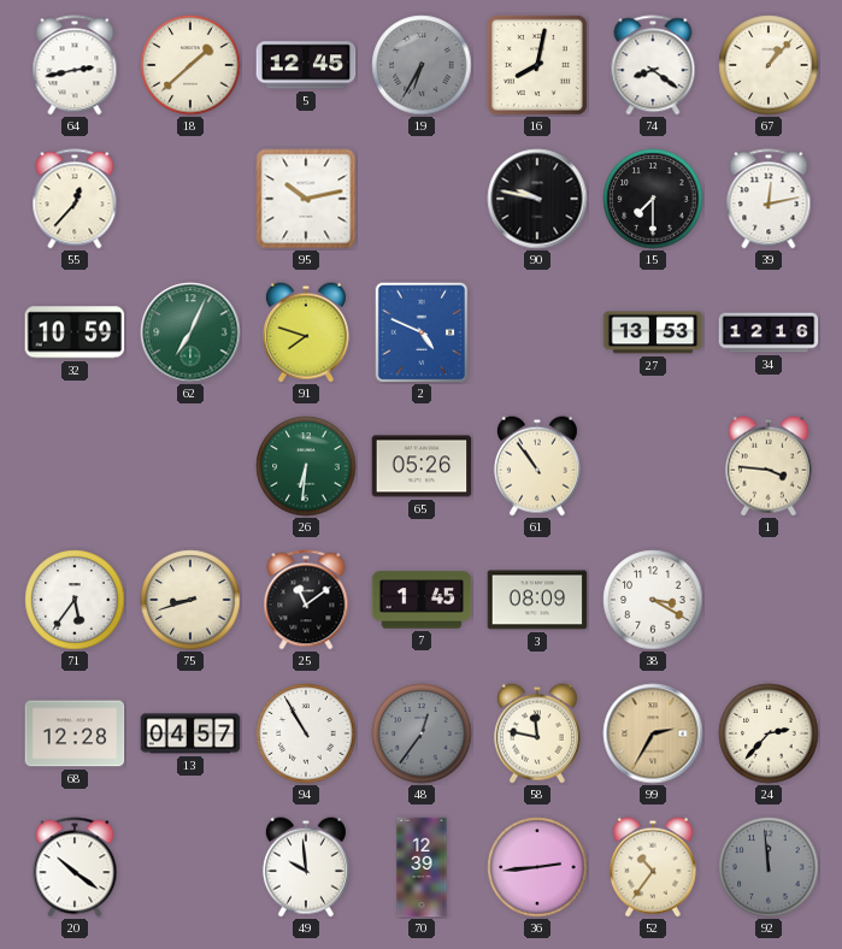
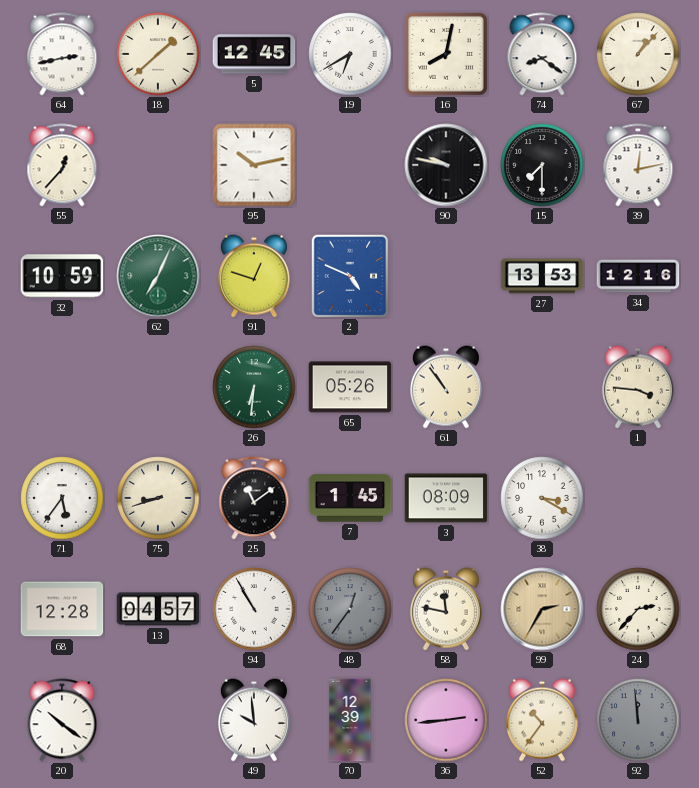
19: 6:35 -> 6:40
19 dial: grey -> white
91: 7:48 -> 12:48
